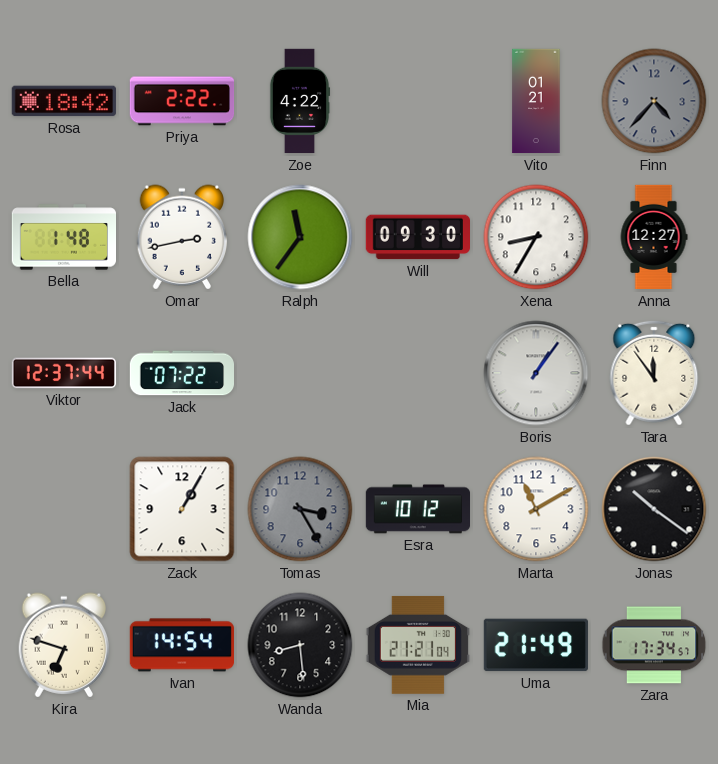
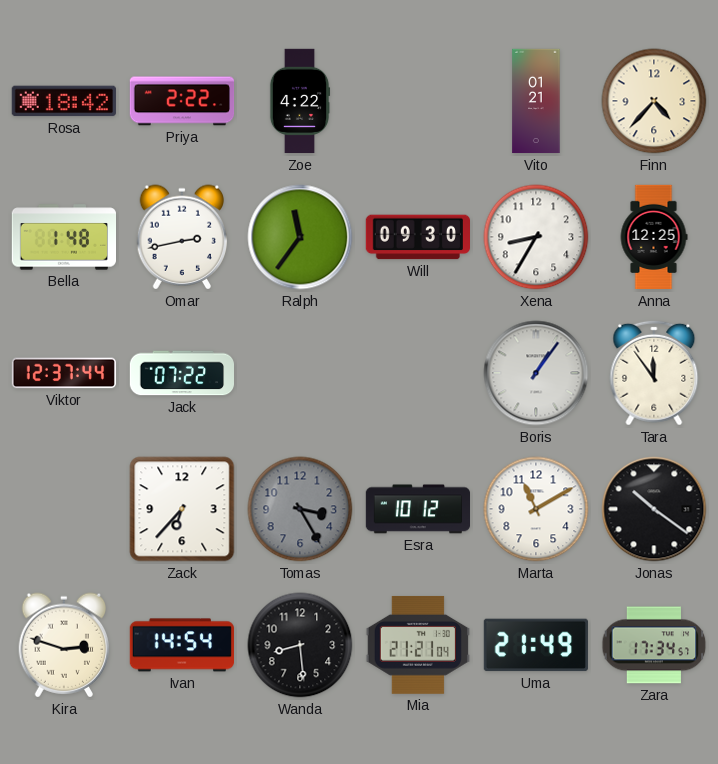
Finn dial: grey -> cream
Anna: 12:27 -> 12:25
Zack: 1:05 -> 6:37
Kira: 6:48 -> 2:48
